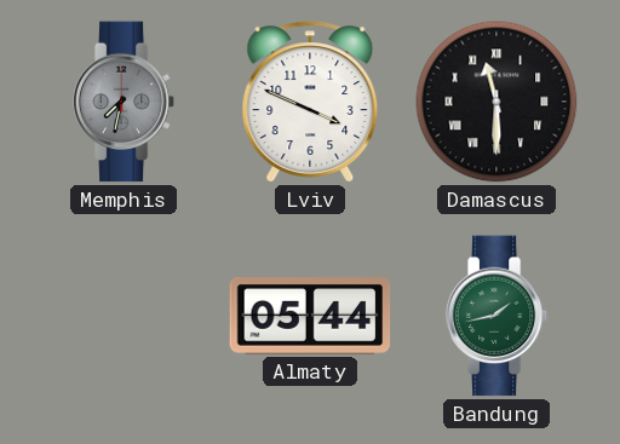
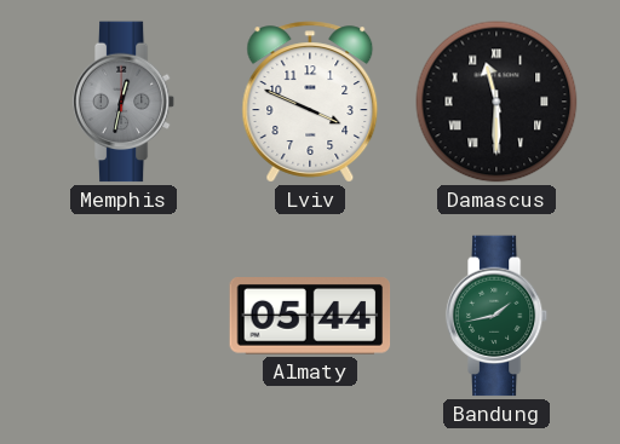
Memphis: 7:32 -> 12:32
